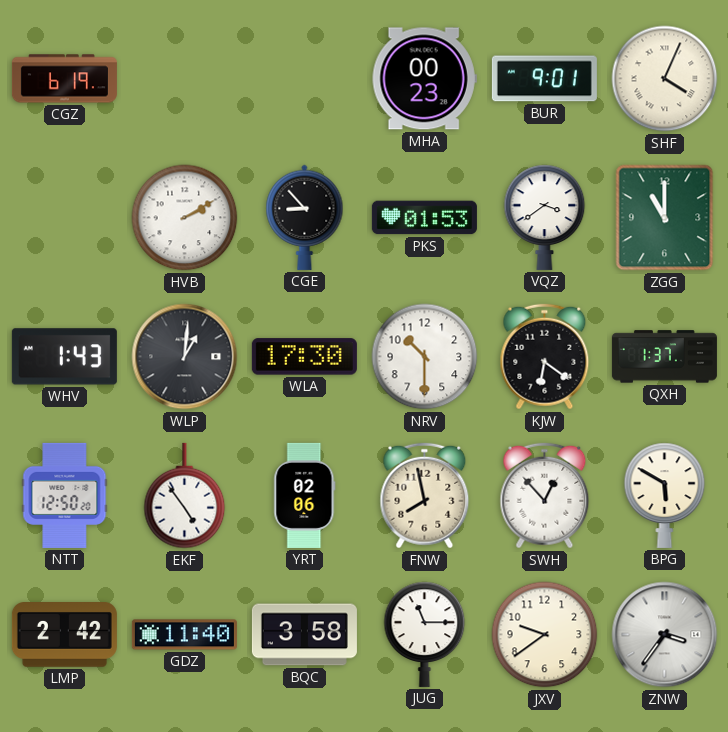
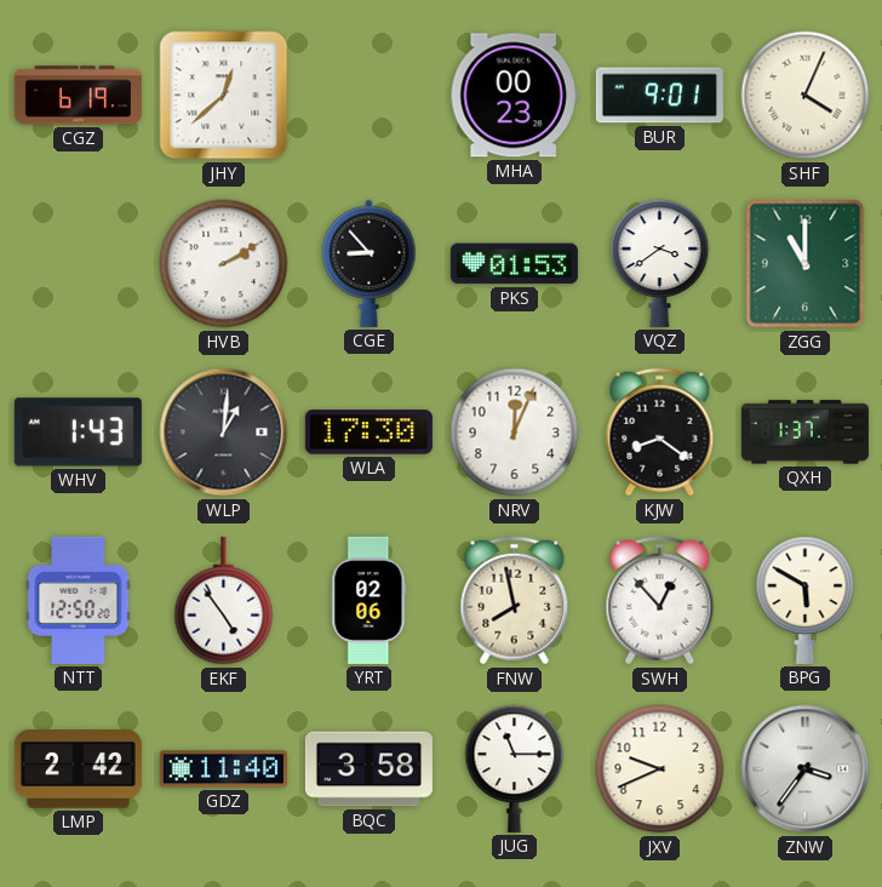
JHY: none -> 12:38
NRV: 10:30 -> 12:04
KJW: 6:21 -> 8:21
JXV: 9:39 -> 9:41
